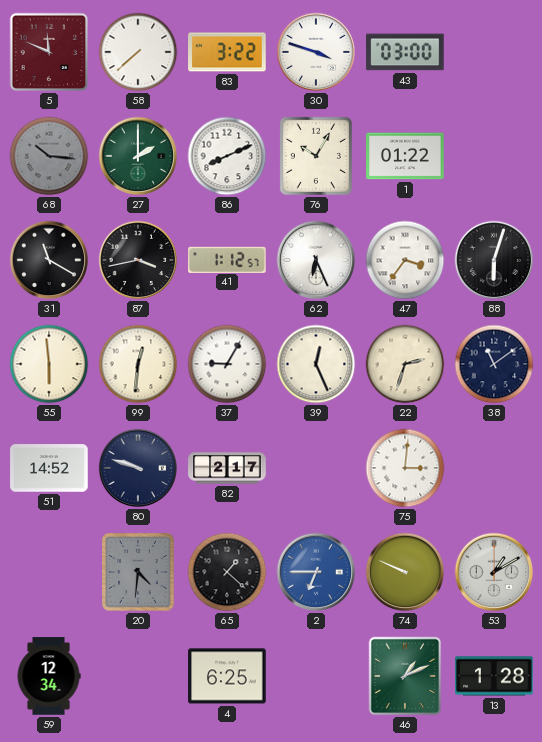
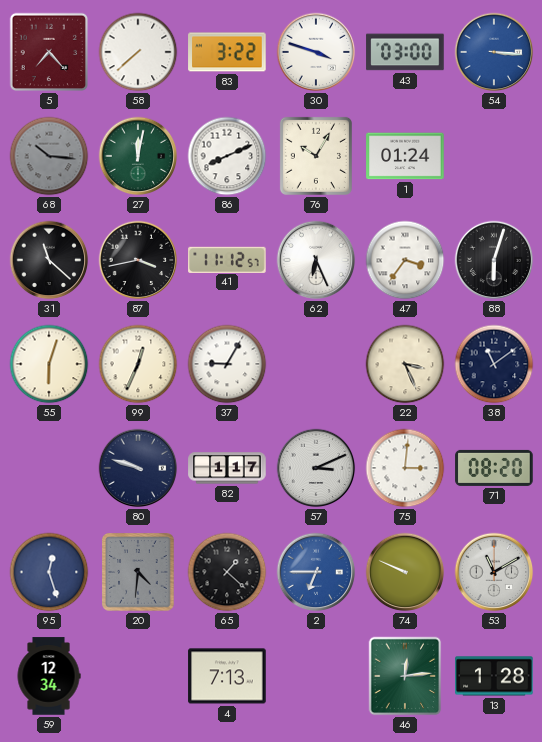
5: 11:49 -> 7:23
54: none -> 3:16
27: 2:00 -> 12:02
1: 01:22 -> 01:24
31: 11:20 -> 11:22
41: 1:12 -> 11:12
55: 5:59 -> 6:03
99: 12:31 -> 12:34
39: 12:26 -> none
22: 2:33 -> 3:26
51: 14:52 -> none
82: 2:17 -> 1:17
57: none -> 3:11
71: none -> 08:20
95: none -> 12:27
53: 1:10 -> 11:10
4: 6:25 -> 7:13
46: 1:11 -> 12:14
